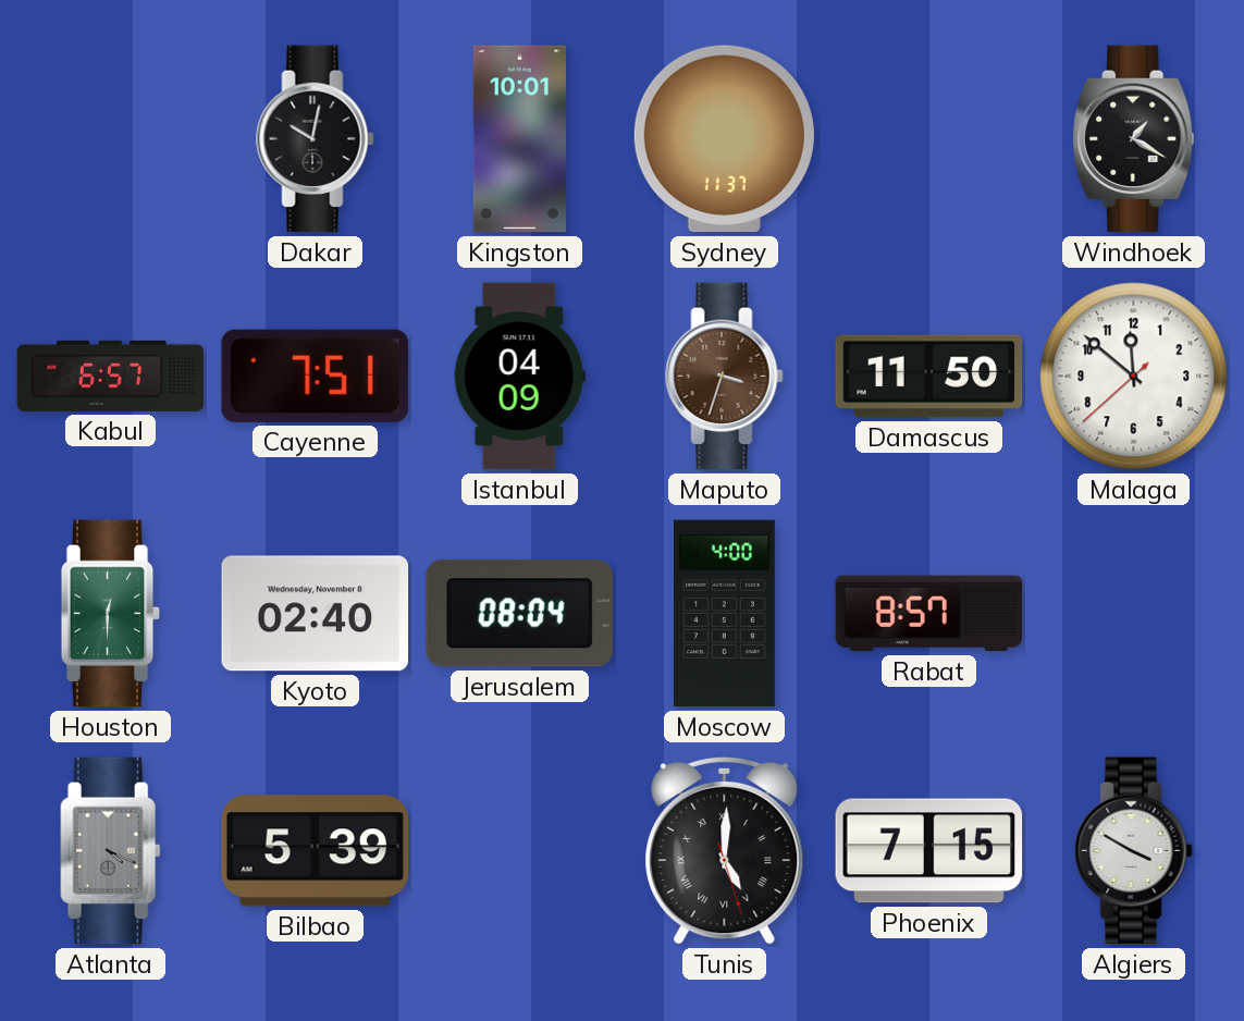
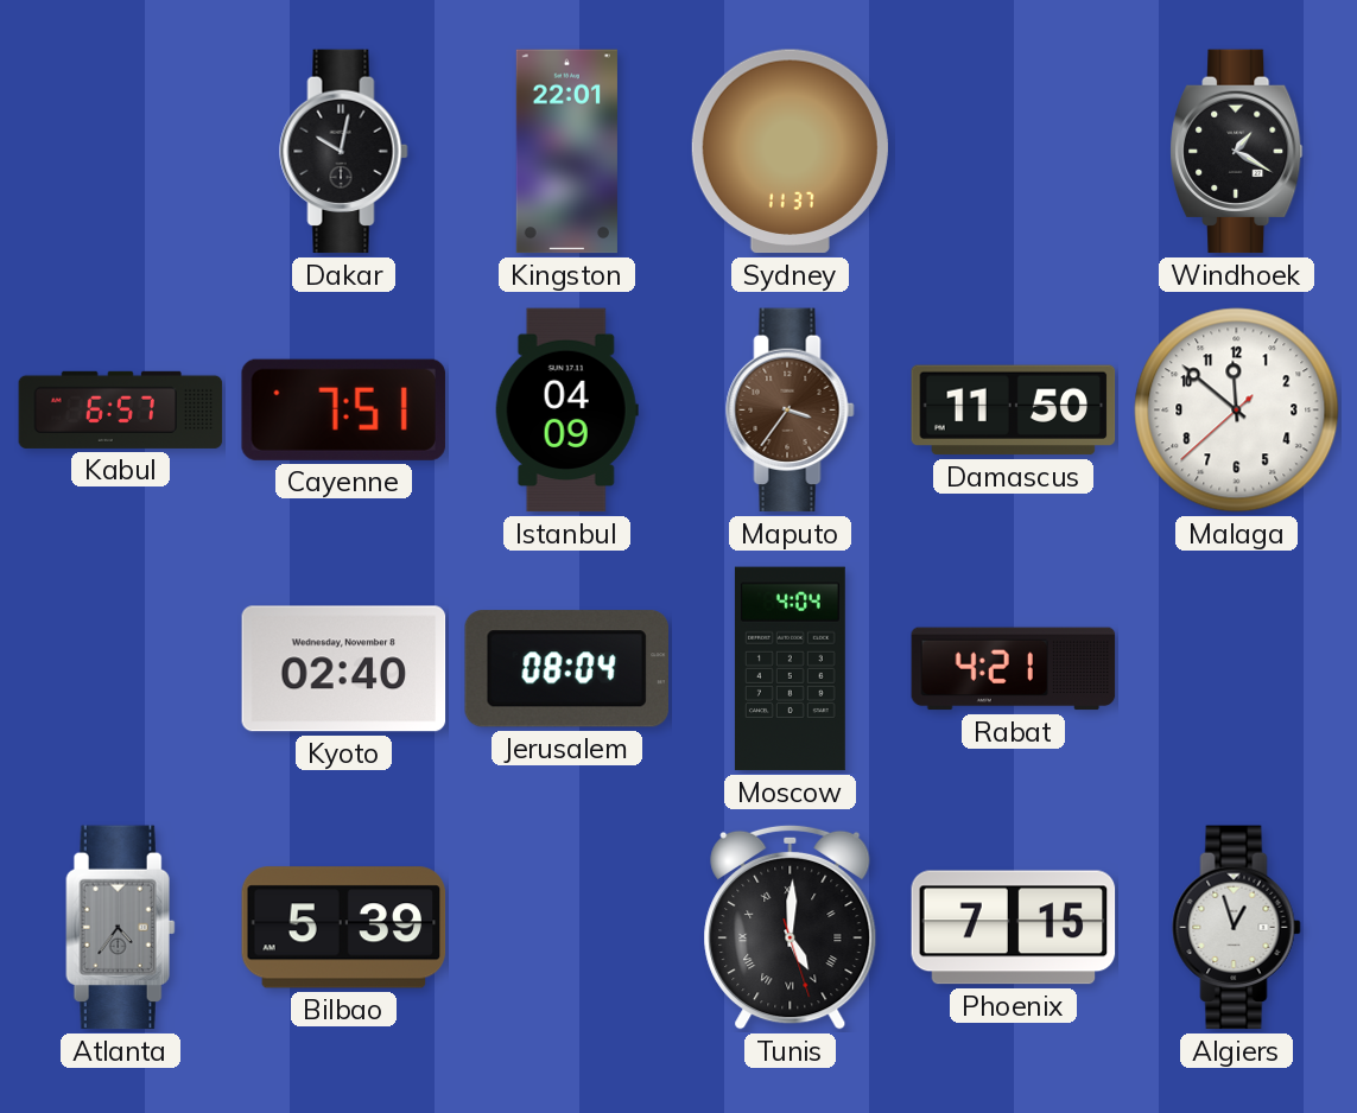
Kingston: 10:01 -> 22:01
Maputo: 3:33 -> 3:36
Houston: 12:30 -> none
Moscow: 4:00 -> 4:04
Rabat: 8:57 -> 4:21
Atlanta: 4:19 -> 4:36
Algiers: 3:50 -> 12:57
